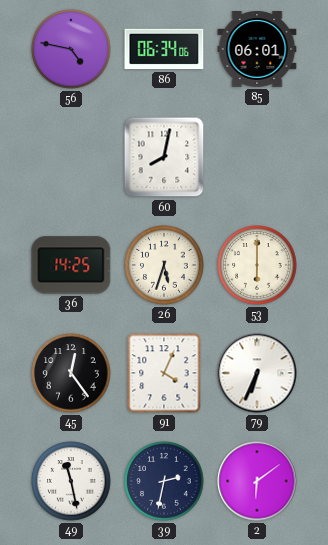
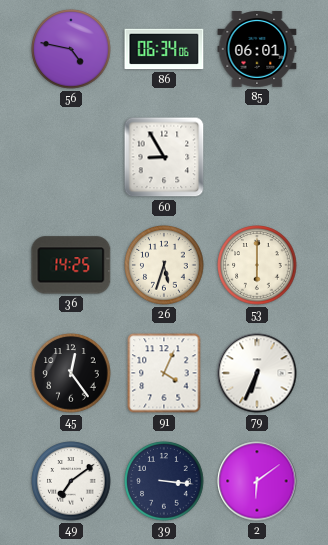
60: 8:02 -> 8:55
49: 11:28 -> 7:09
39: 2:32 -> 3:16
